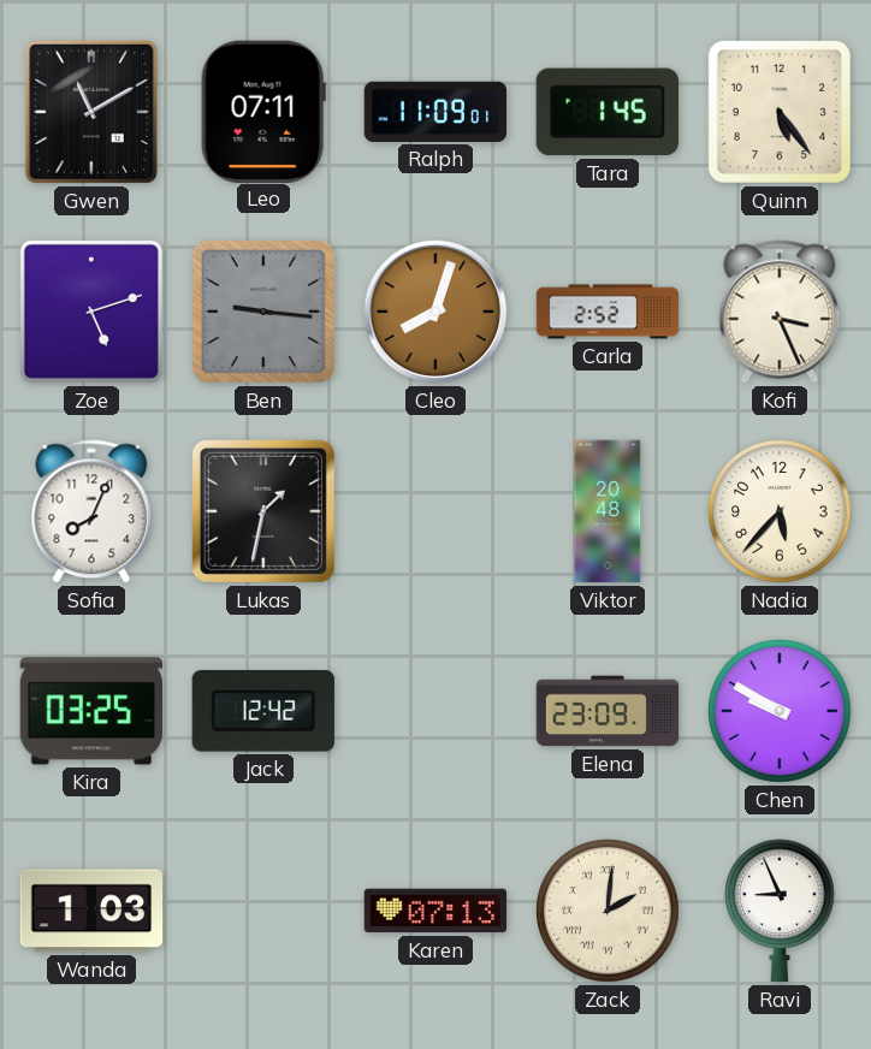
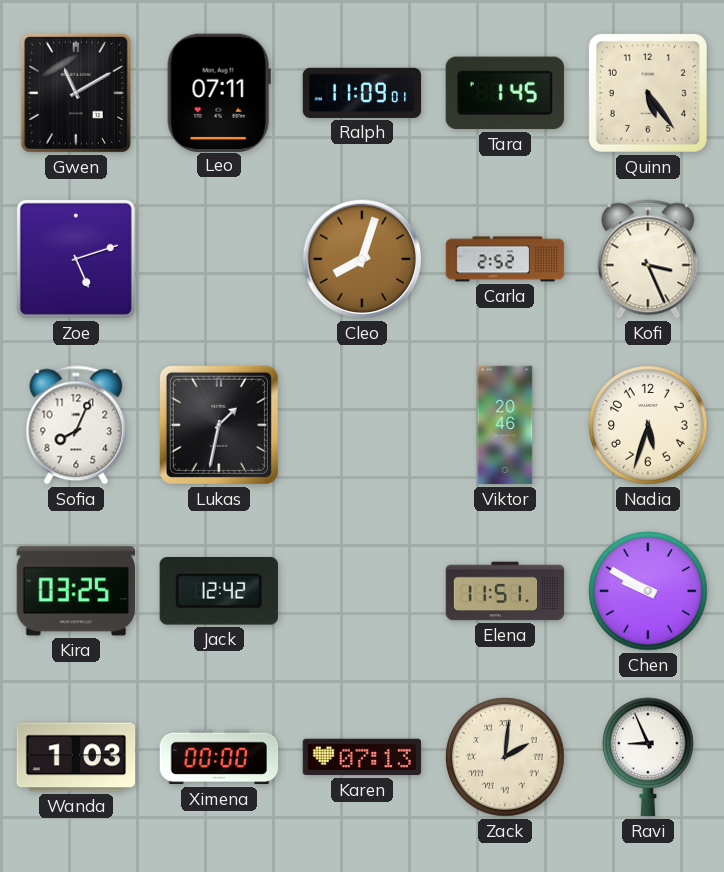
Ben: 9:16 -> none
Viktor: 20:48 -> 20:46
Nadia: 5:37 -> 5:33
Elena: 23:09 -> 11:51
Ximena: none -> 00:00
